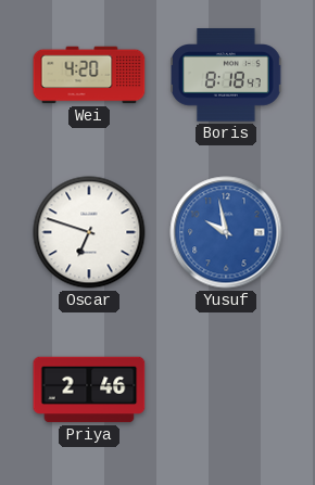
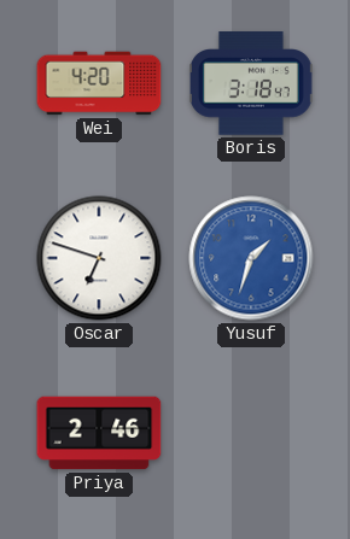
Boris: 8:18 -> 3:18
Yusuf: 9:58 -> 1:33
